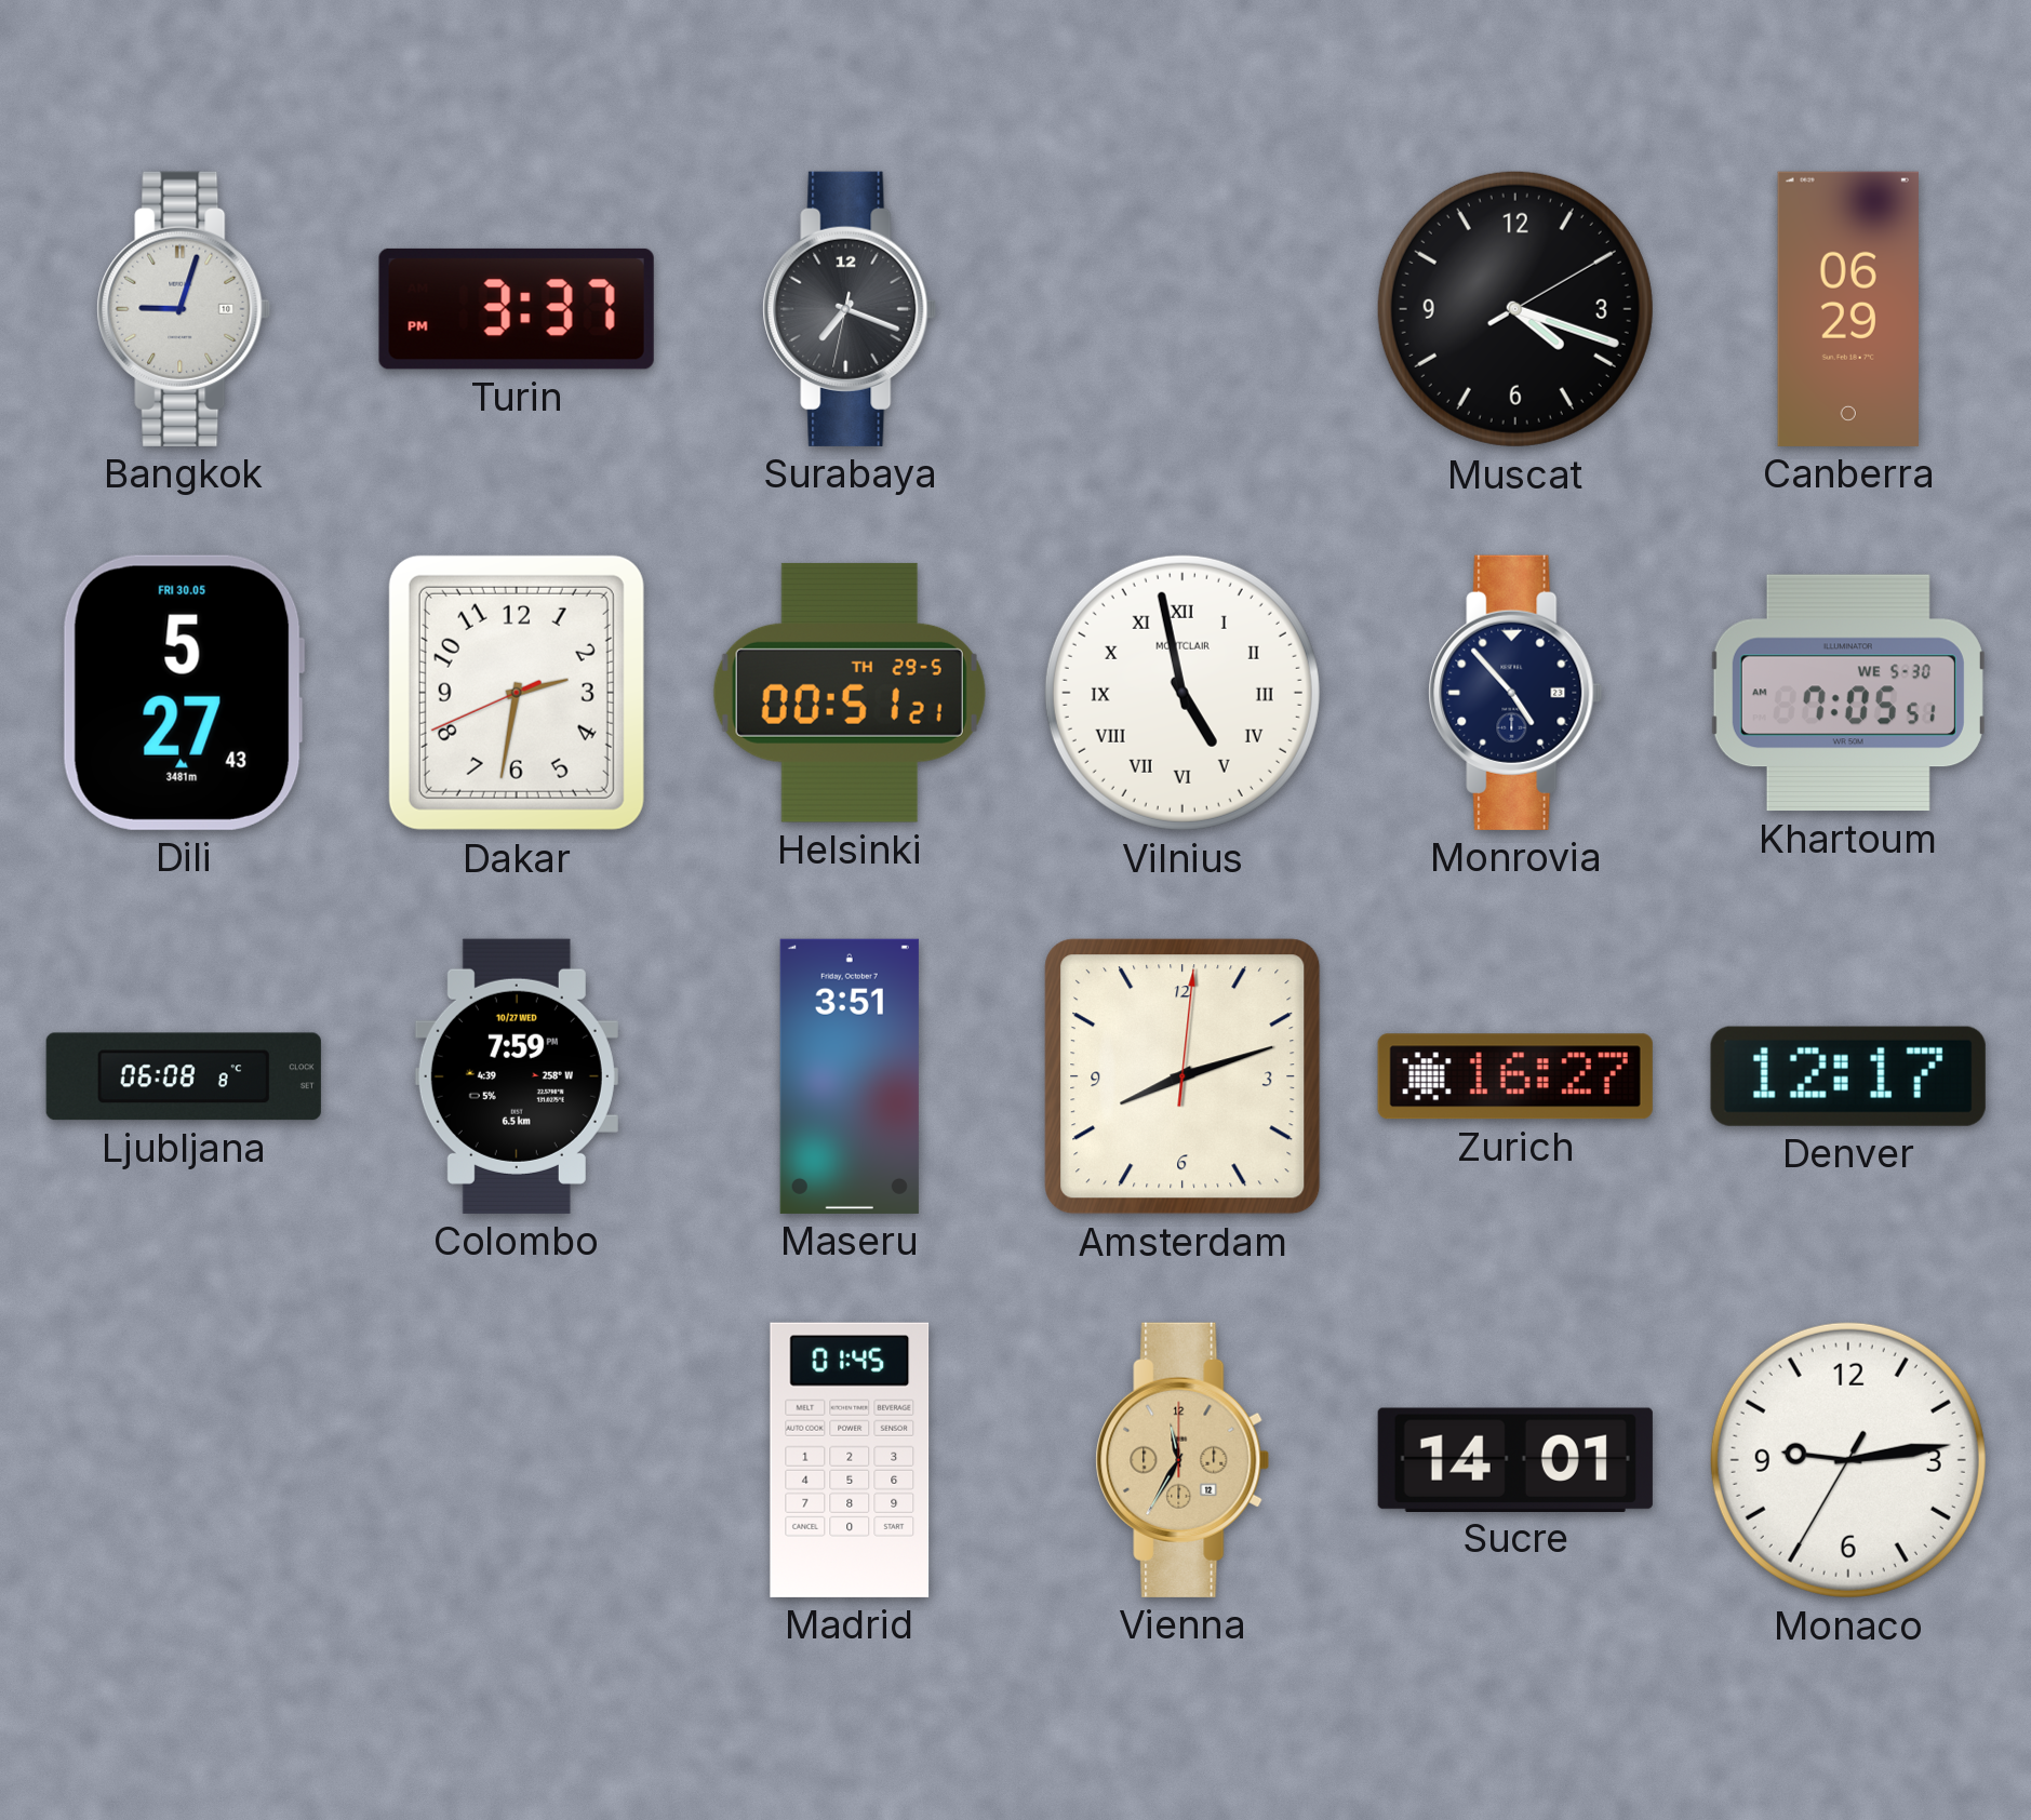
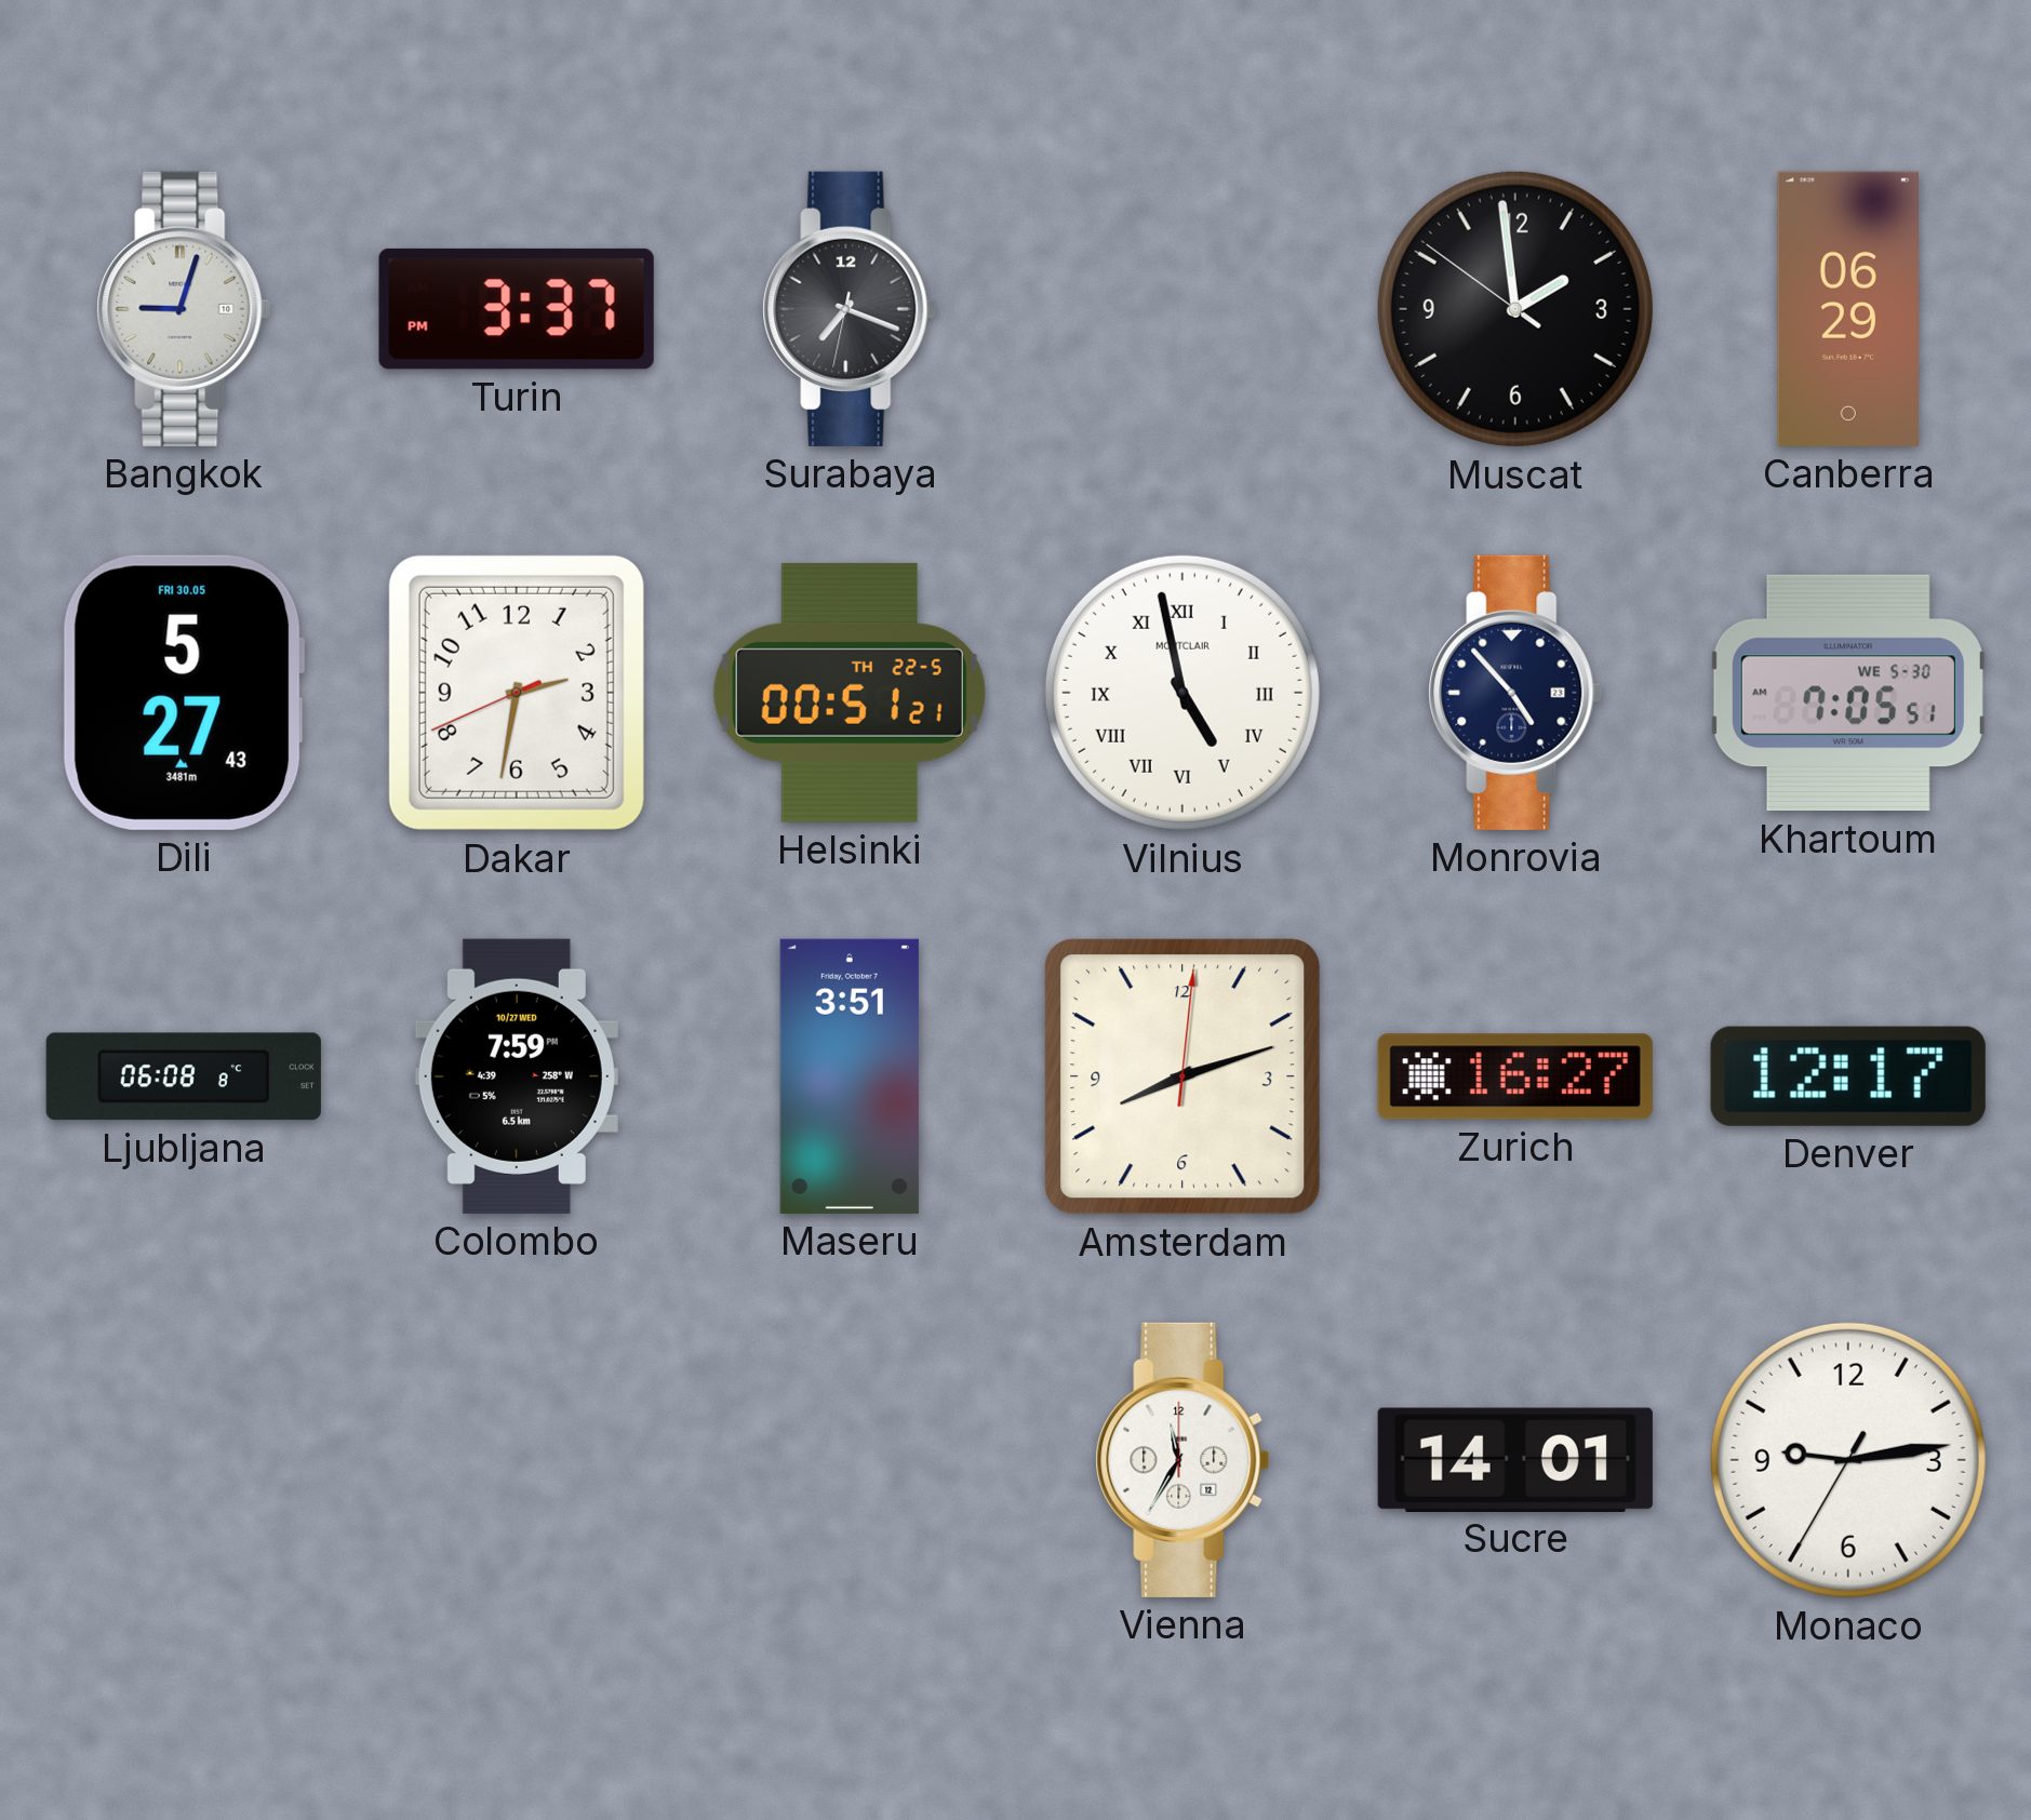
Muscat: 4:18 -> 1:58
Helsinki date: TH 29-5 -> TH 22-5
Madrid: 01:45 -> none
Vienna dial: champagne -> white
